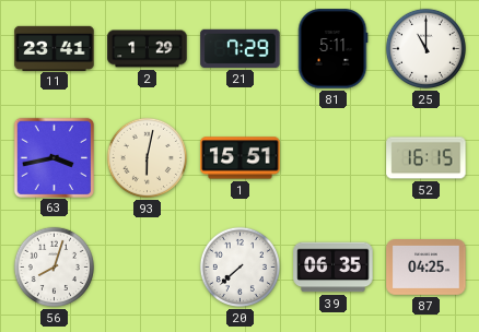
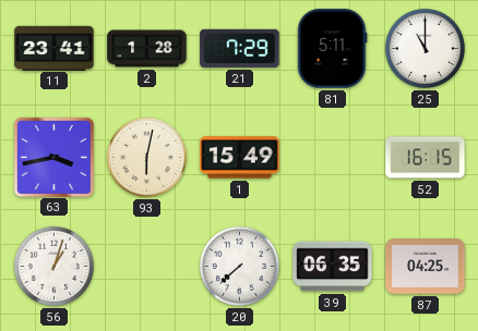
2: 1:29 -> 1:28
1: 15:51 -> 15:49
56: 8:03 -> 1:03
